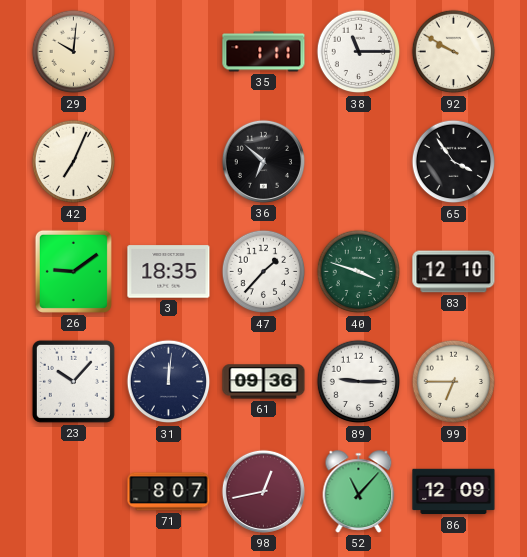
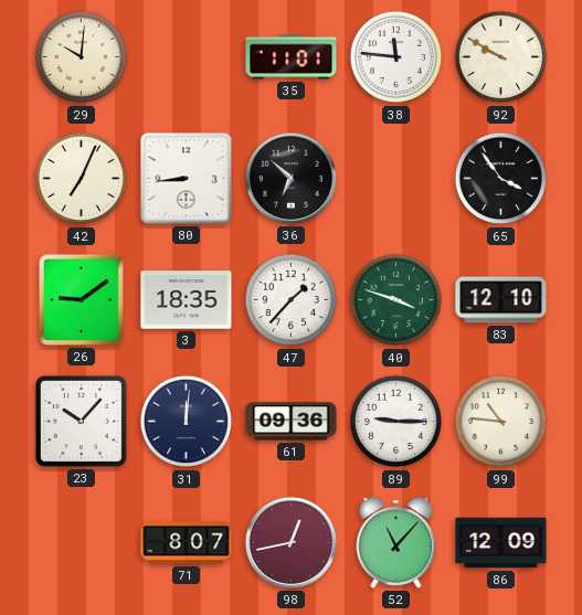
35: 1:11 -> 11:01
38: 11:15 -> 11:46
80: none -> 8:44
99: 6:45 -> 10:46
